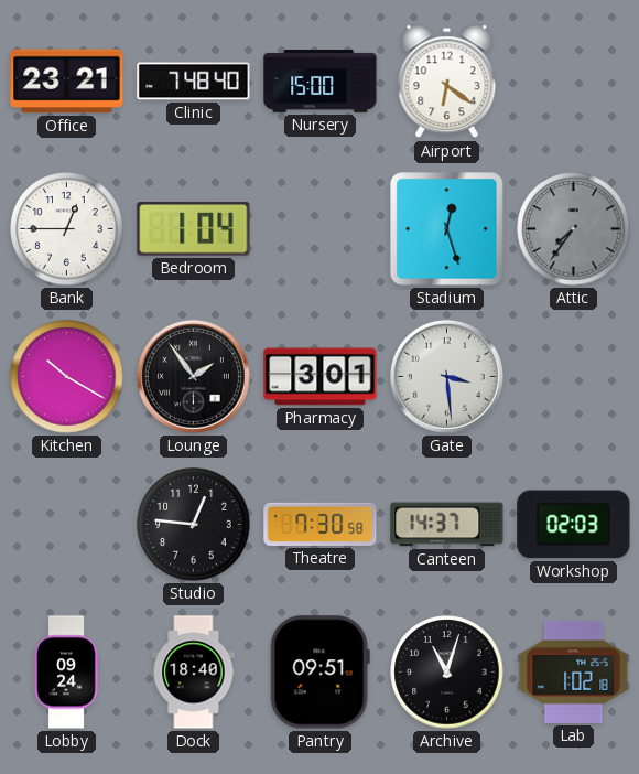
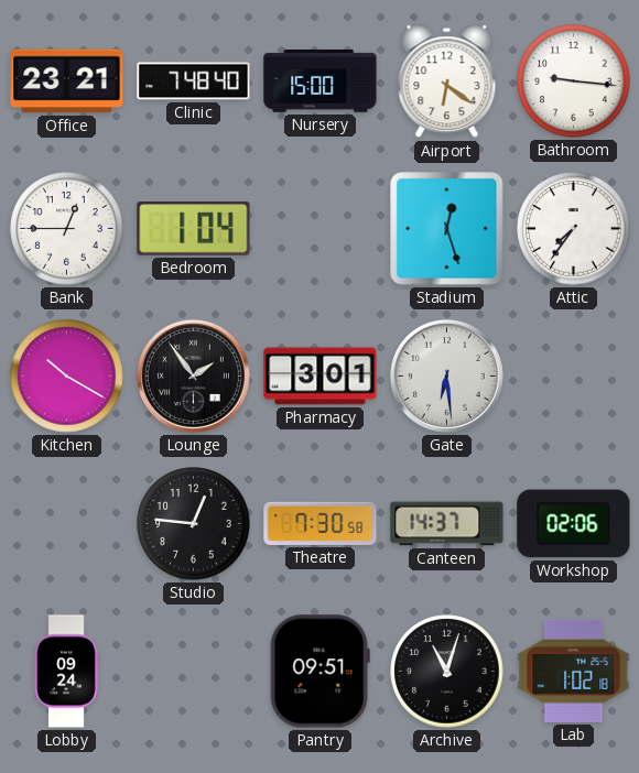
Bathroom: none -> 9:16
Attic dial: grey -> white
Gate: 3:29 -> 6:29
Workshop: 02:03 -> 02:06
Dock: 18:40 -> none
